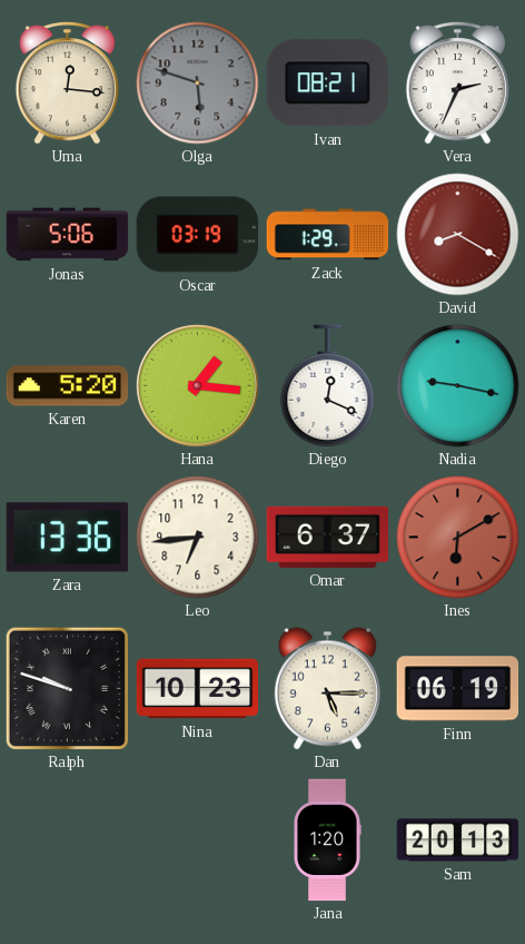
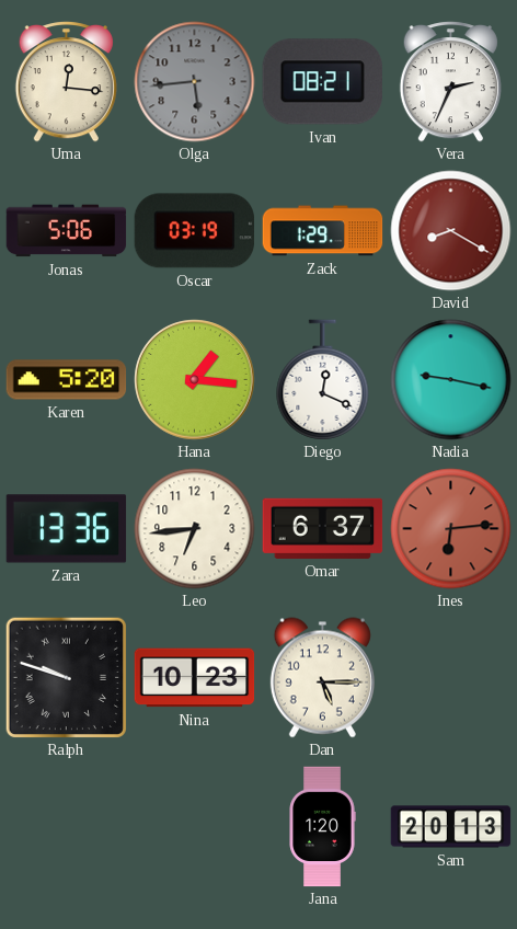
Olga: 5:48 -> 5:44
Ines: 6:10 -> 6:14
Finn: 06:19 -> none
